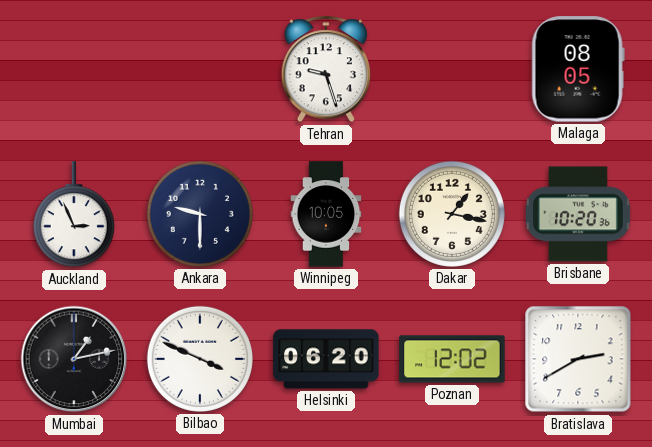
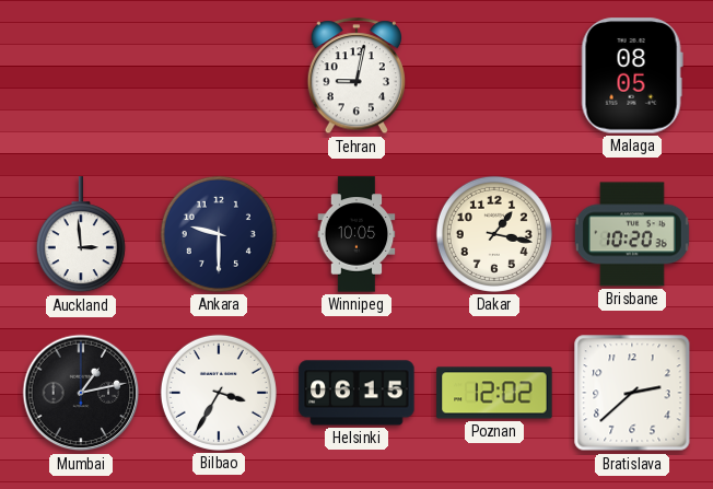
Tehran: 9:27 -> 9:02
Auckland: 2:56 -> 2:59
Bilbao: 3:49 -> 3:35
Helsinki: 06:20 -> 06:15
Bratislava: 2:40 -> 2:38
